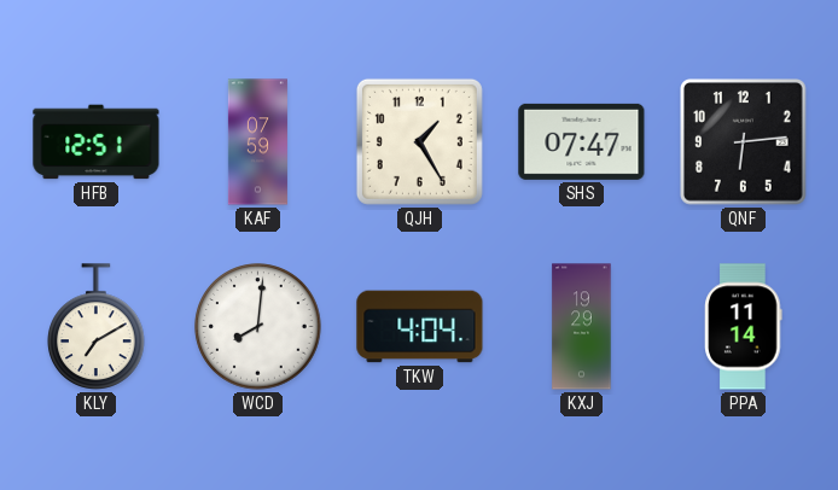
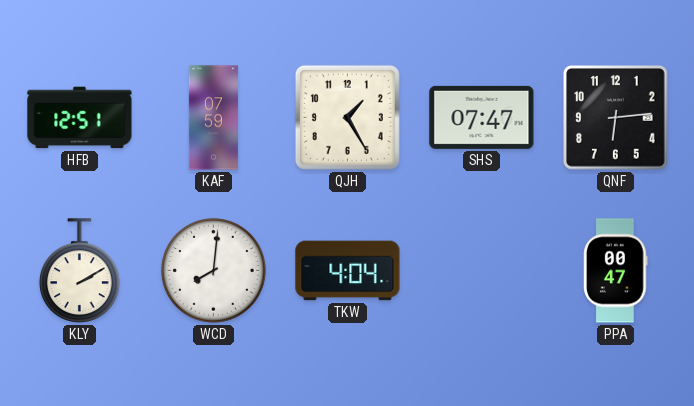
KLY: 7:10 -> 2:10
KXJ: 19:29 -> none
PPA: 11:14 -> 00:47
